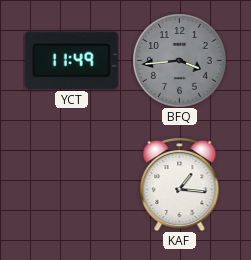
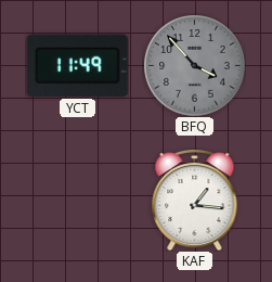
BFQ: 3:44 -> 3:53
